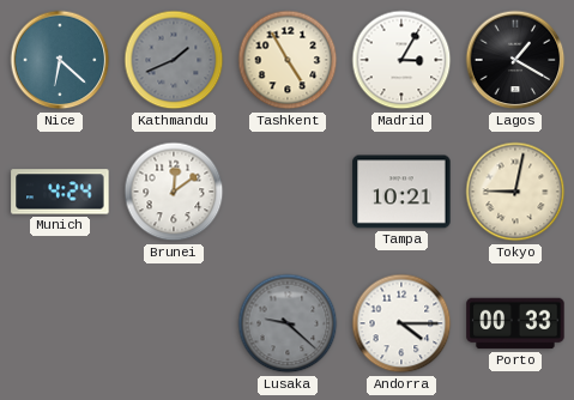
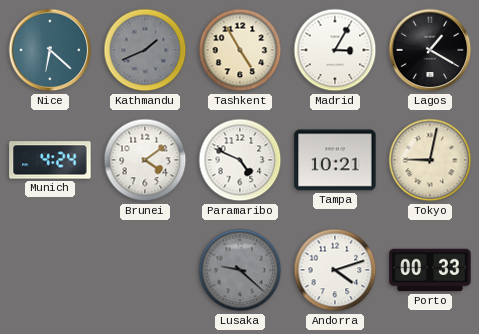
Brunei: 12:09 -> 4:09
Paramaribo: none -> 4:49
Andorra: 4:15 -> 4:12
